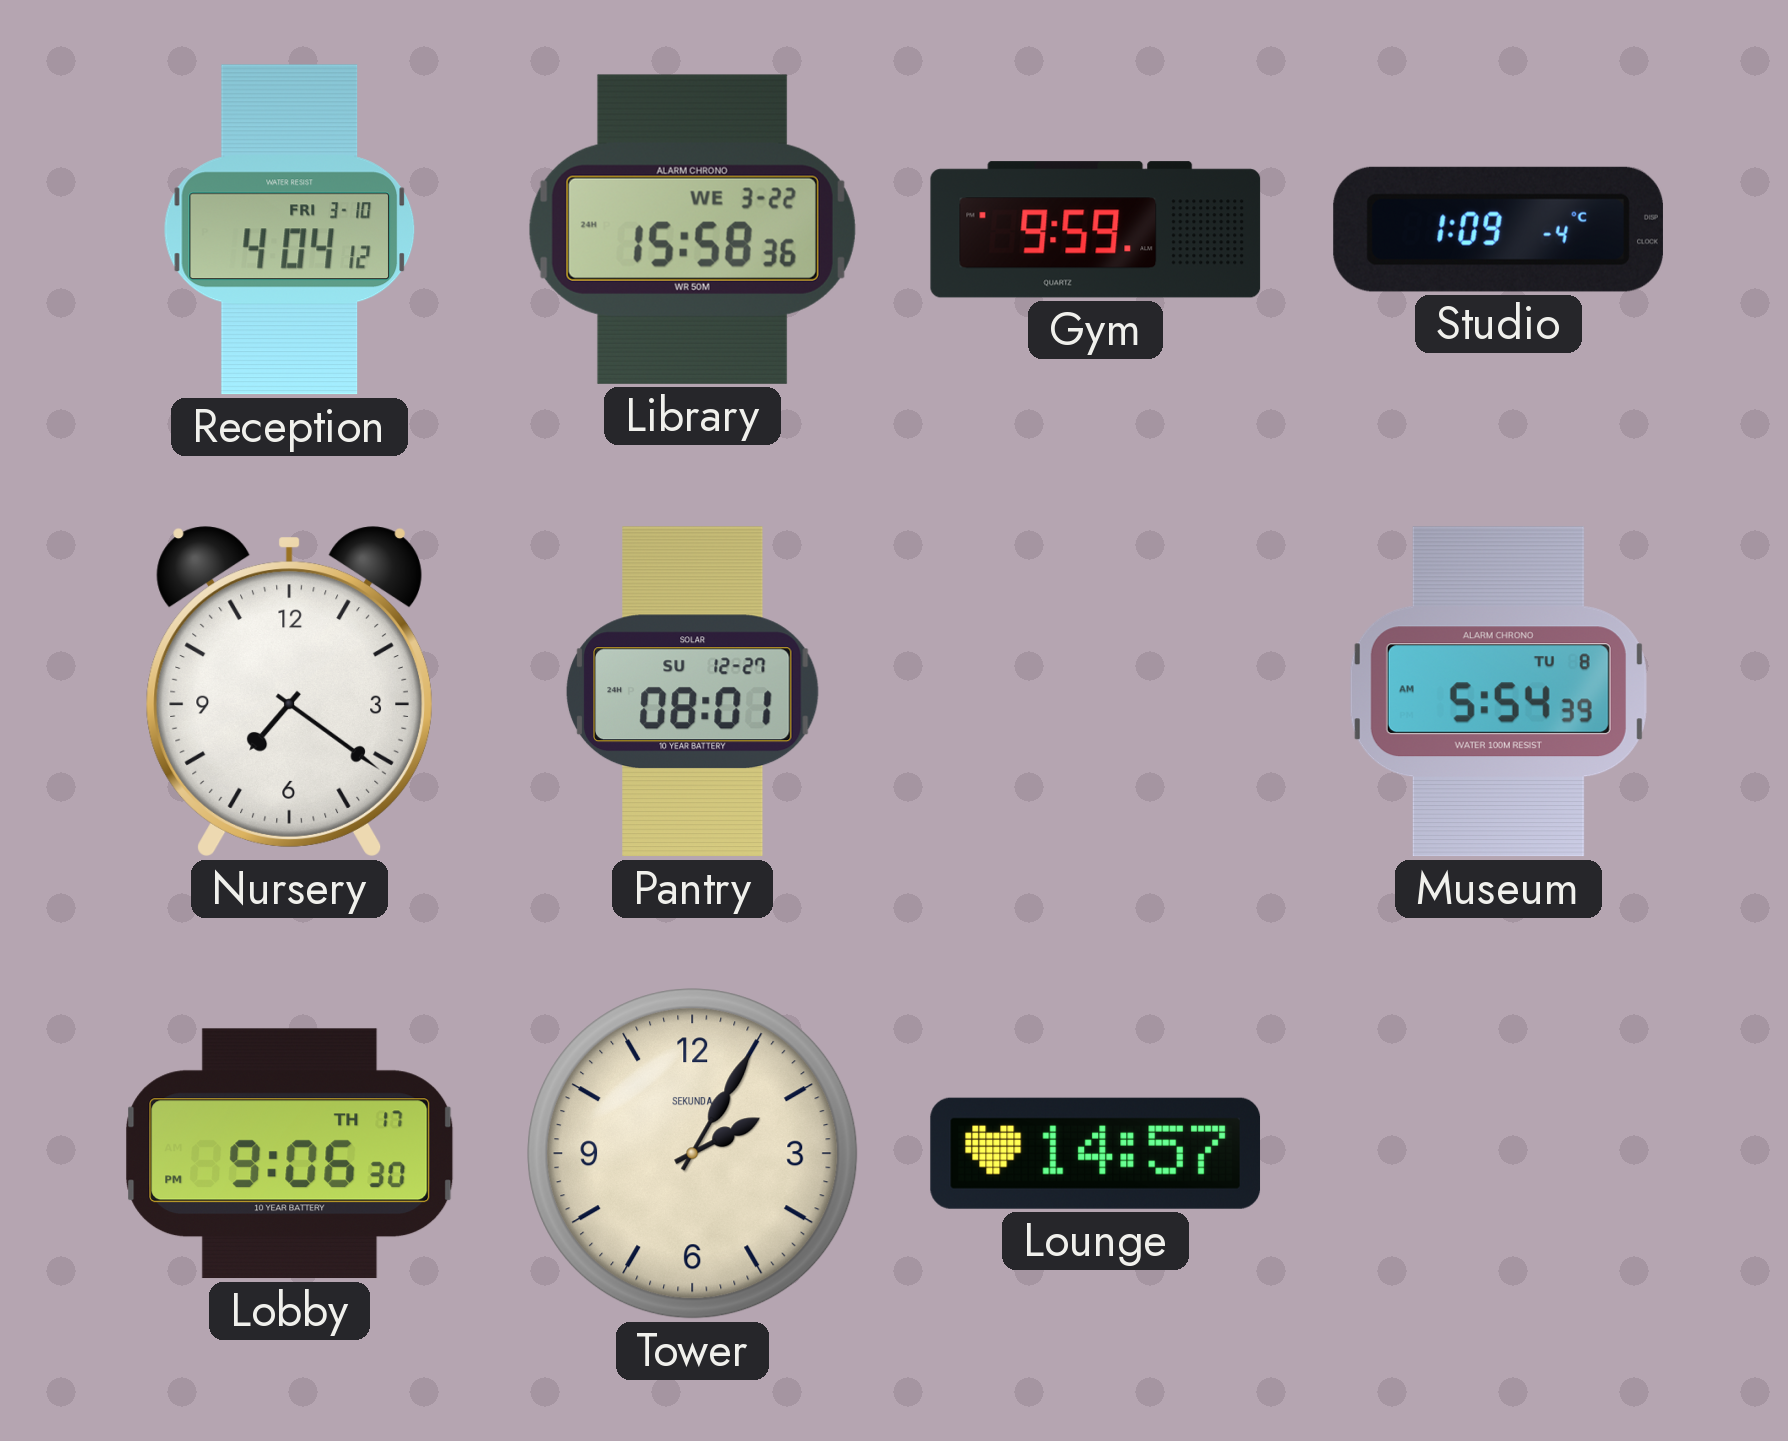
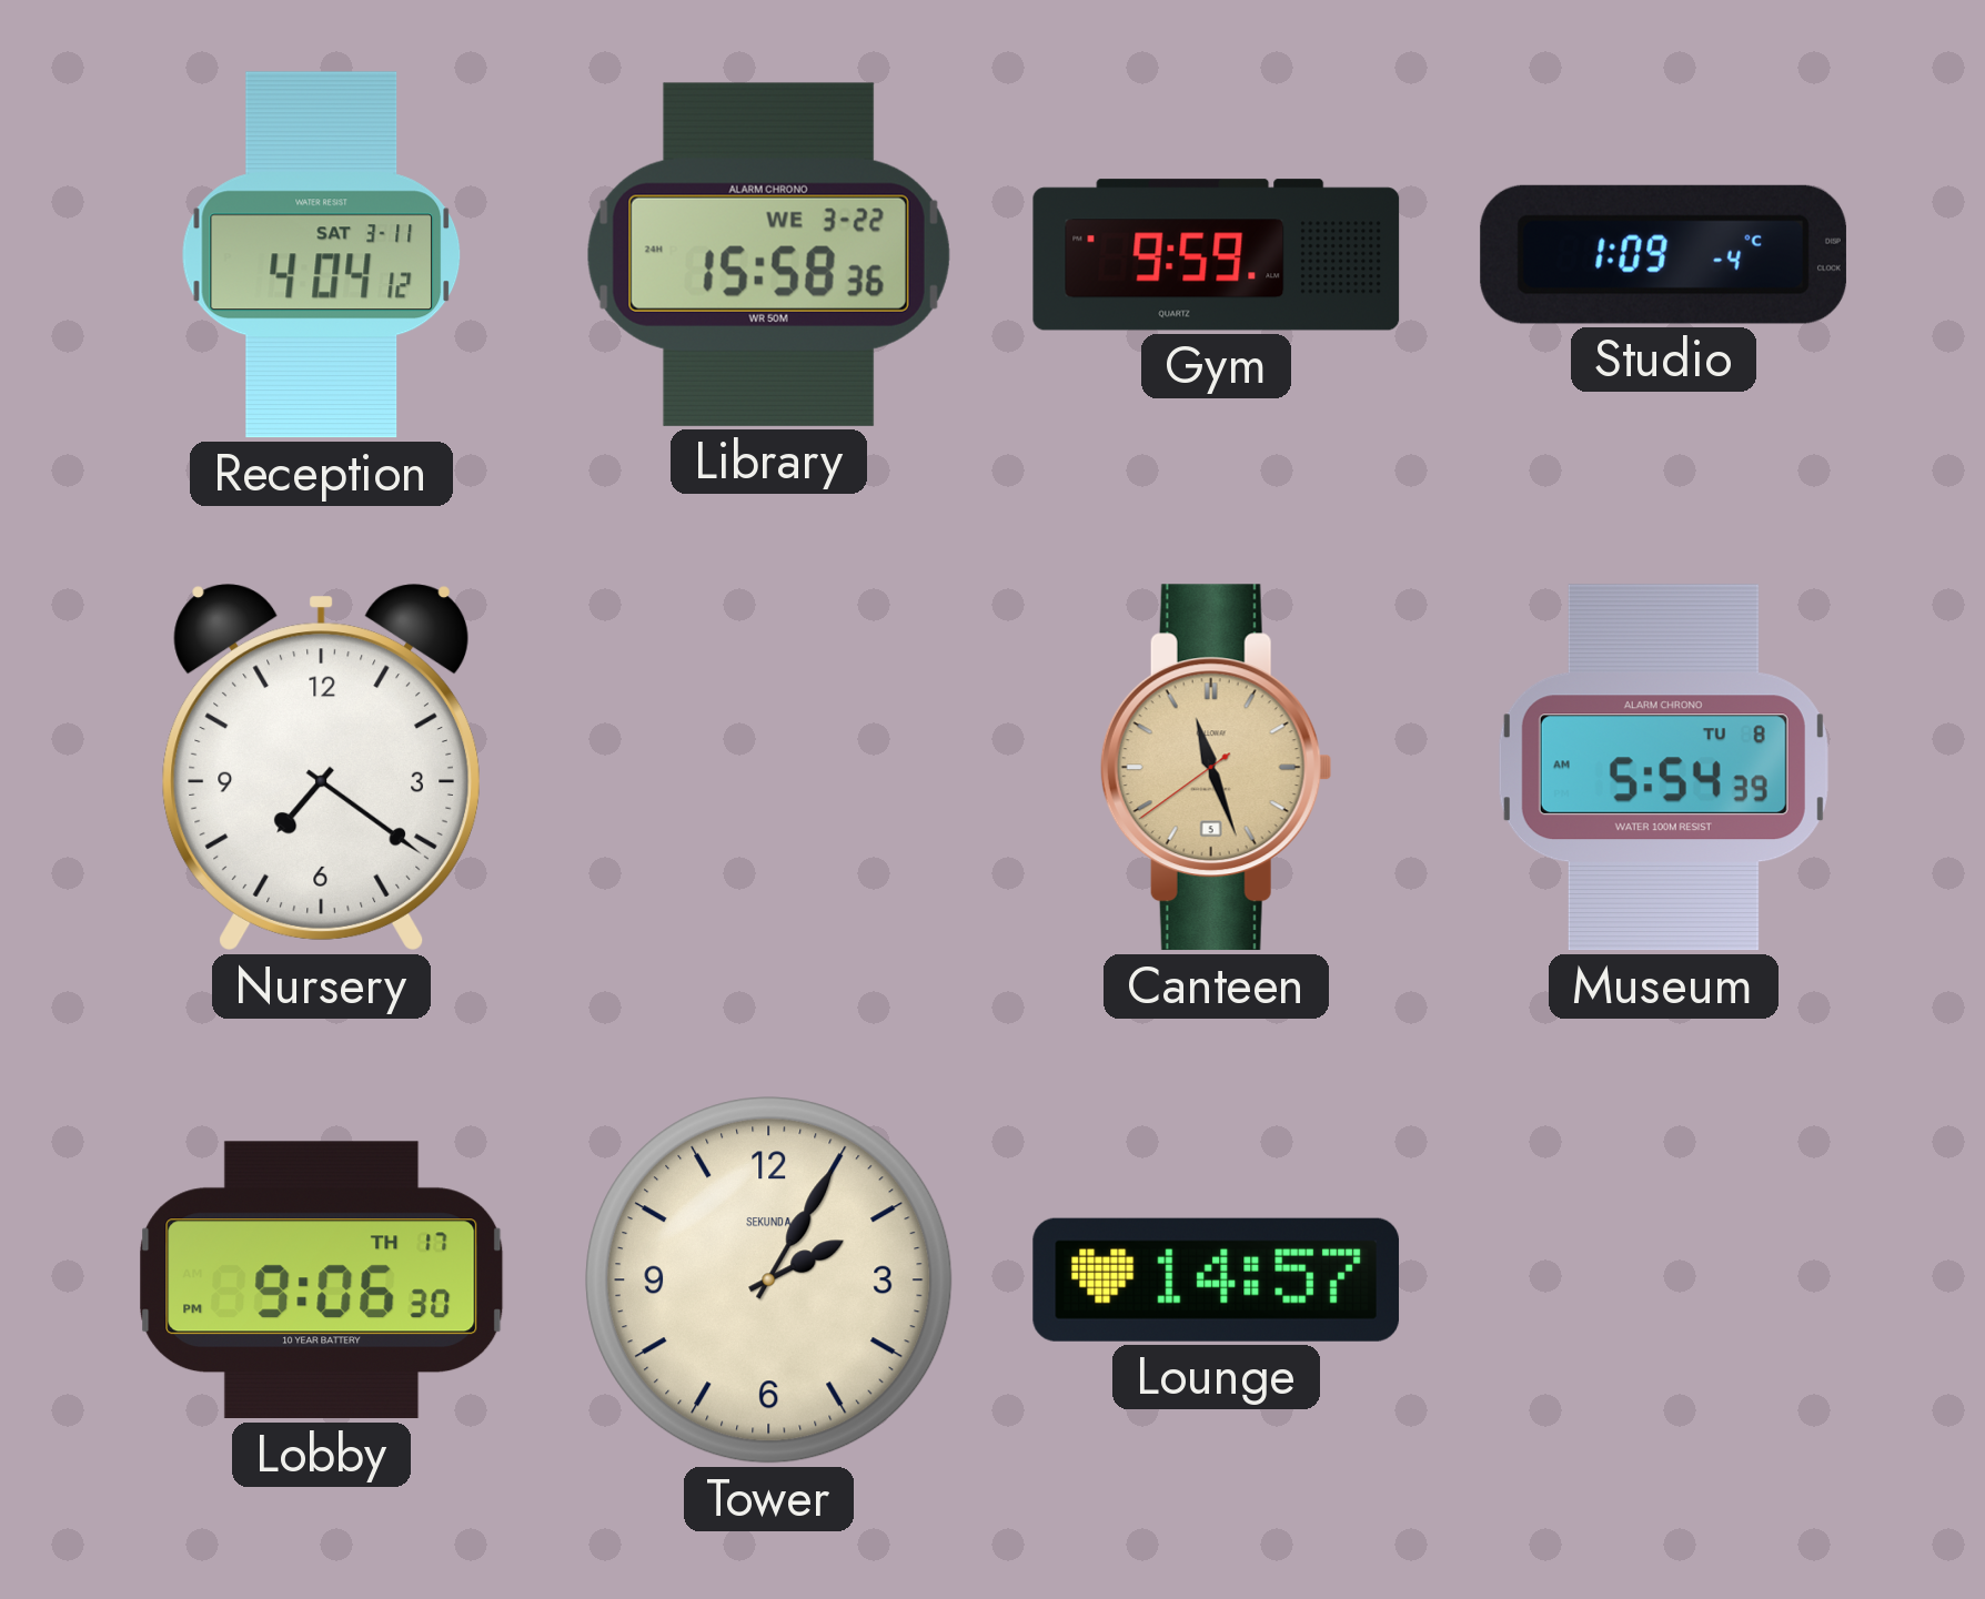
Reception date: FRI 3-10 -> SAT 3-11
Pantry: 08:01 -> none
Canteen: none -> 11:26
